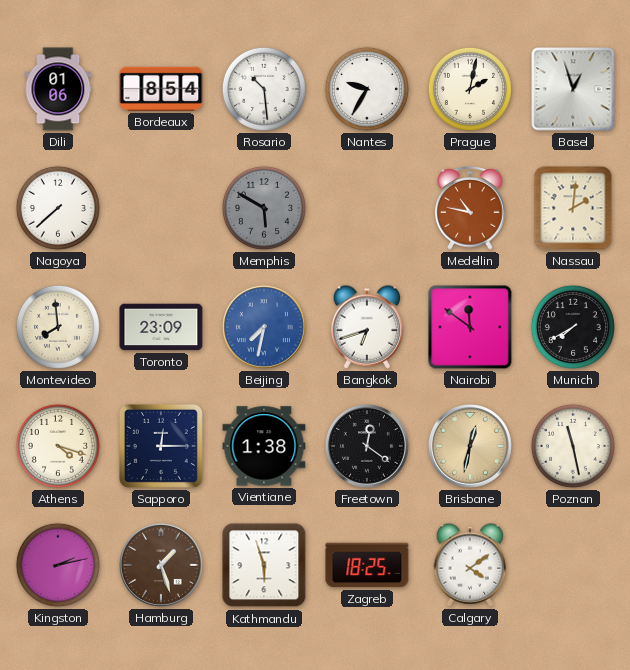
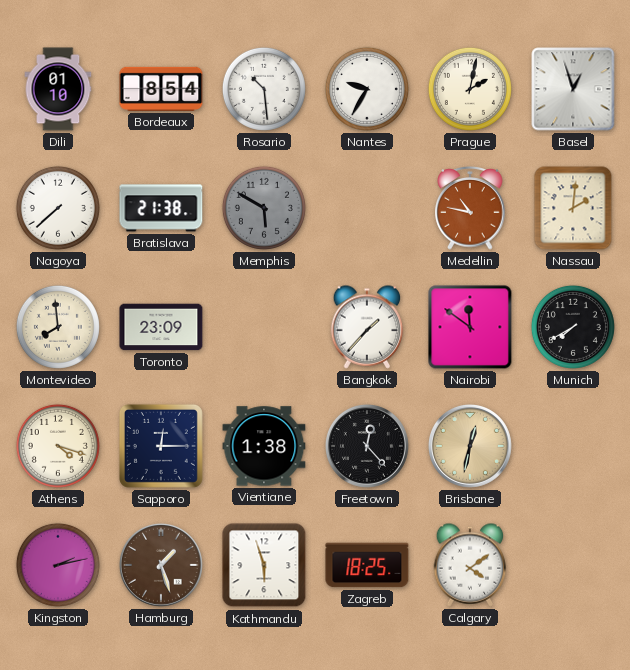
Dili: 01:06 -> 01:10
Bratislava: none -> 21:38
Beijing: 7:32 -> none
Bangkok: 6:42 -> 1:37
Freetown: 12:21 -> 12:23
Poznan: 11:28 -> none
